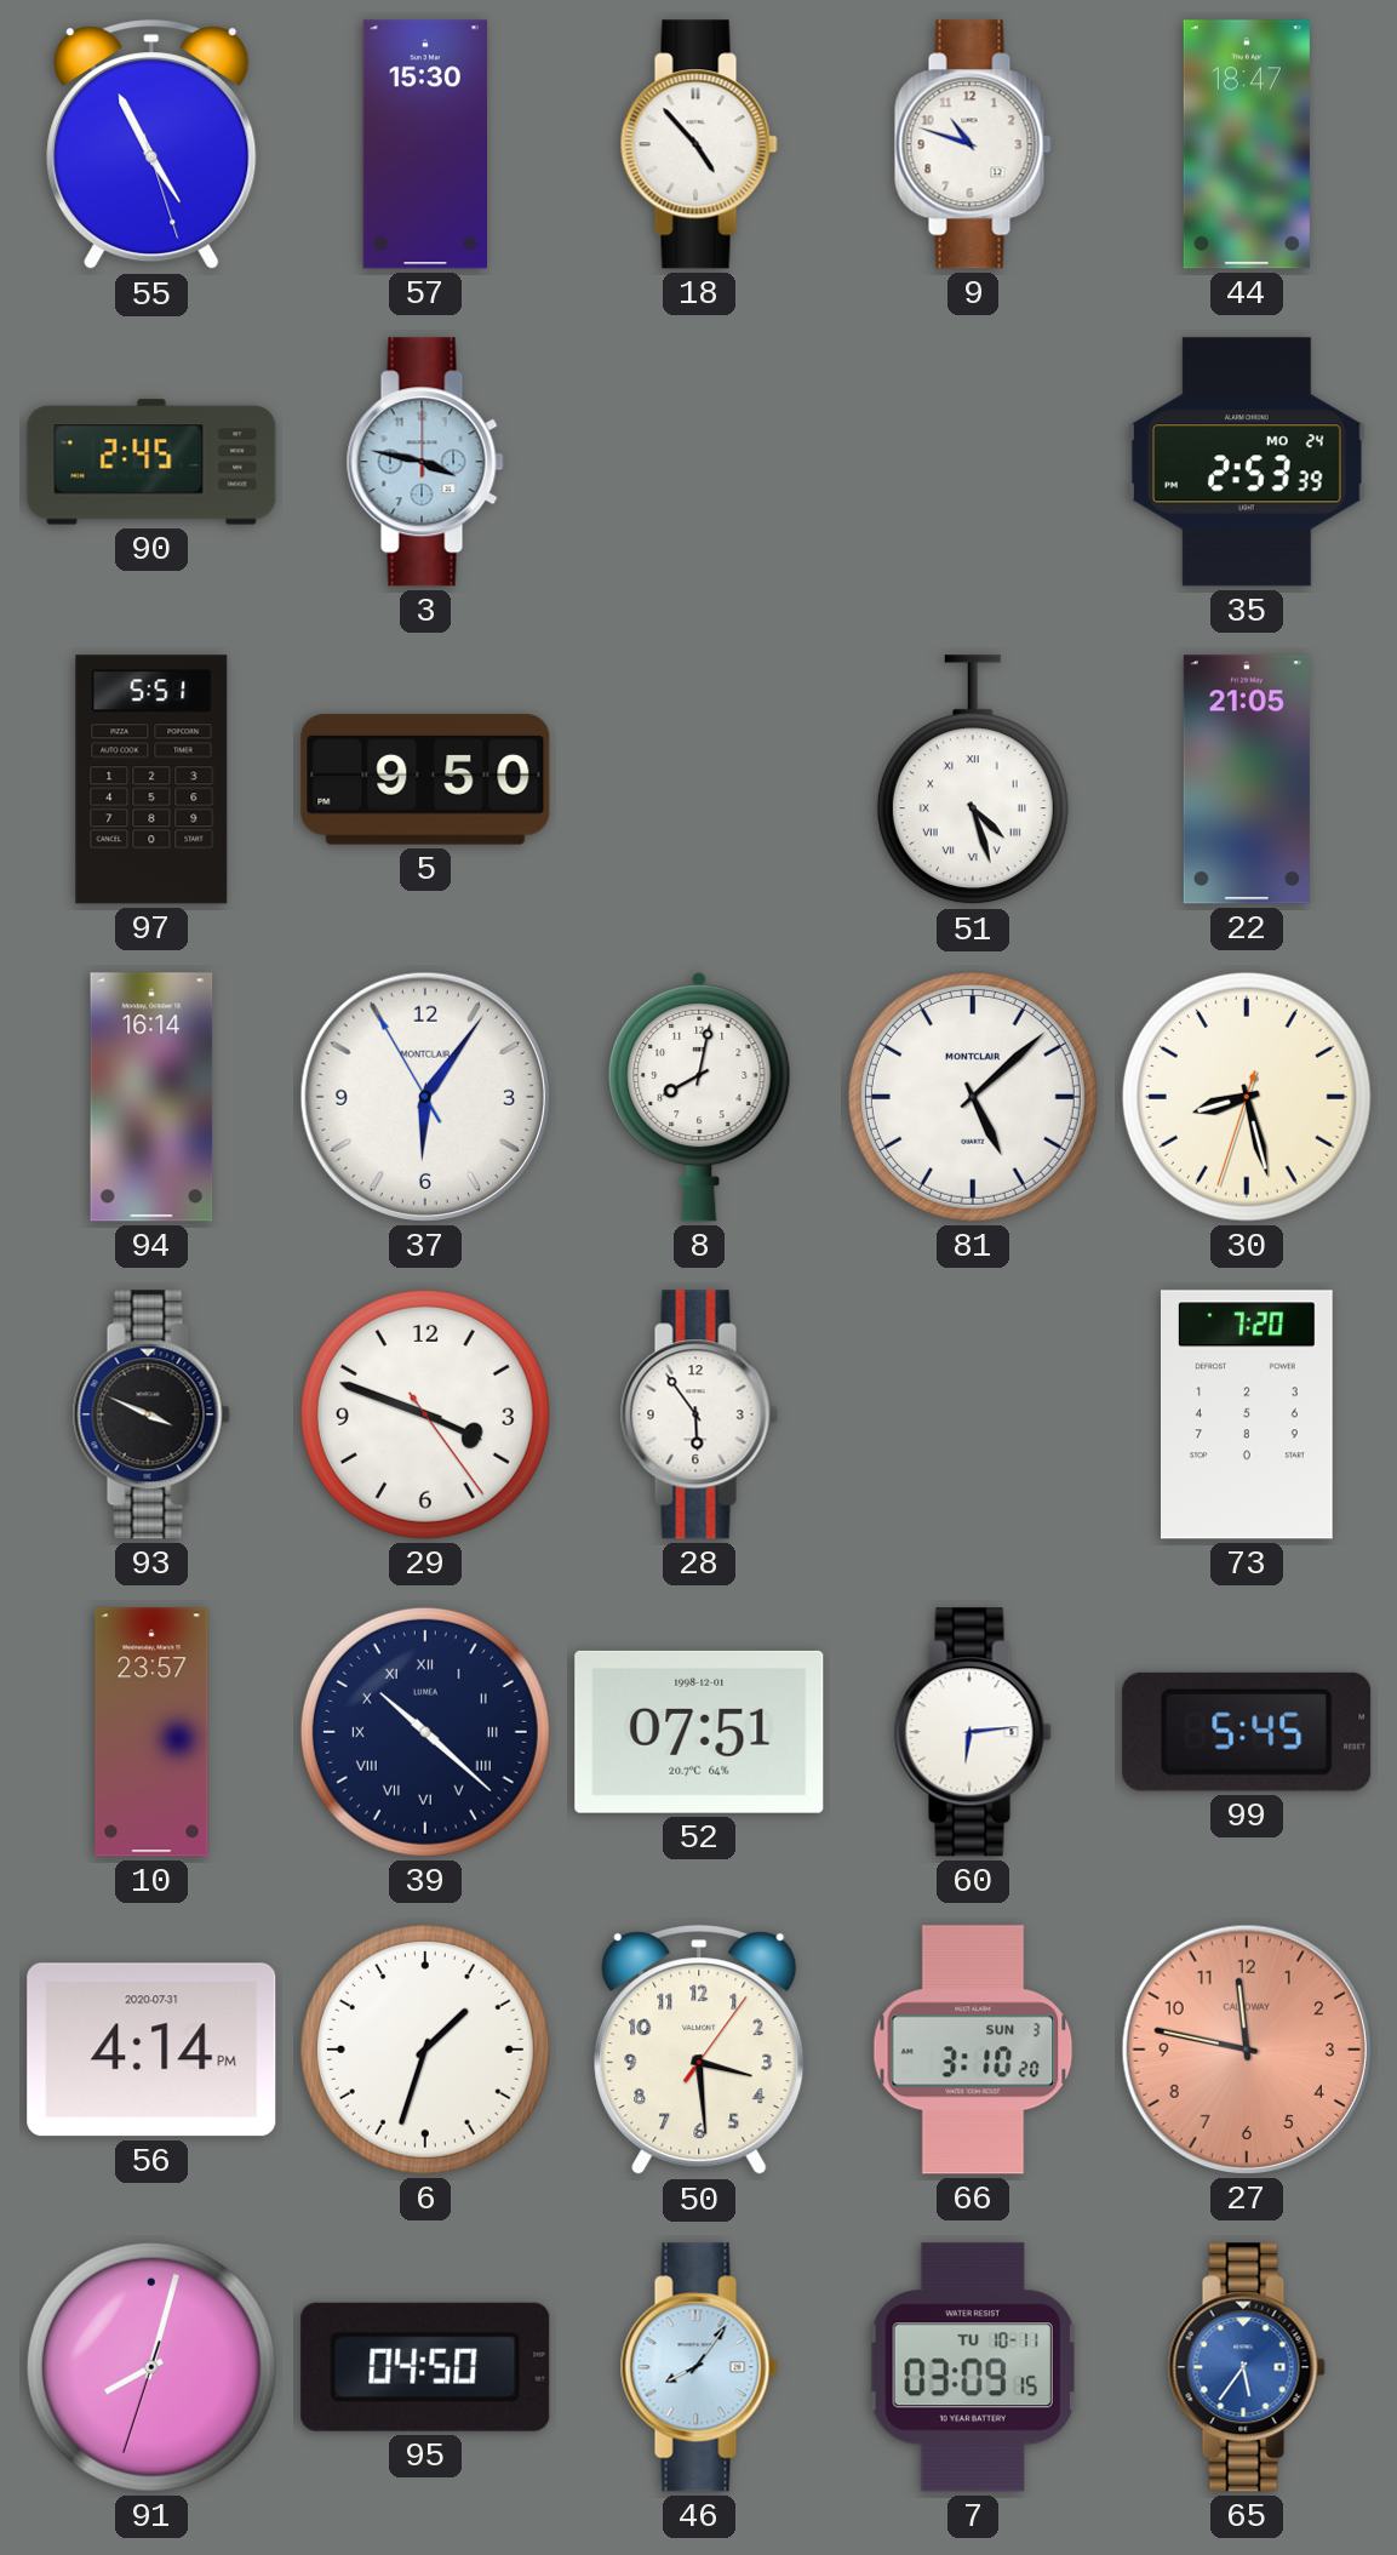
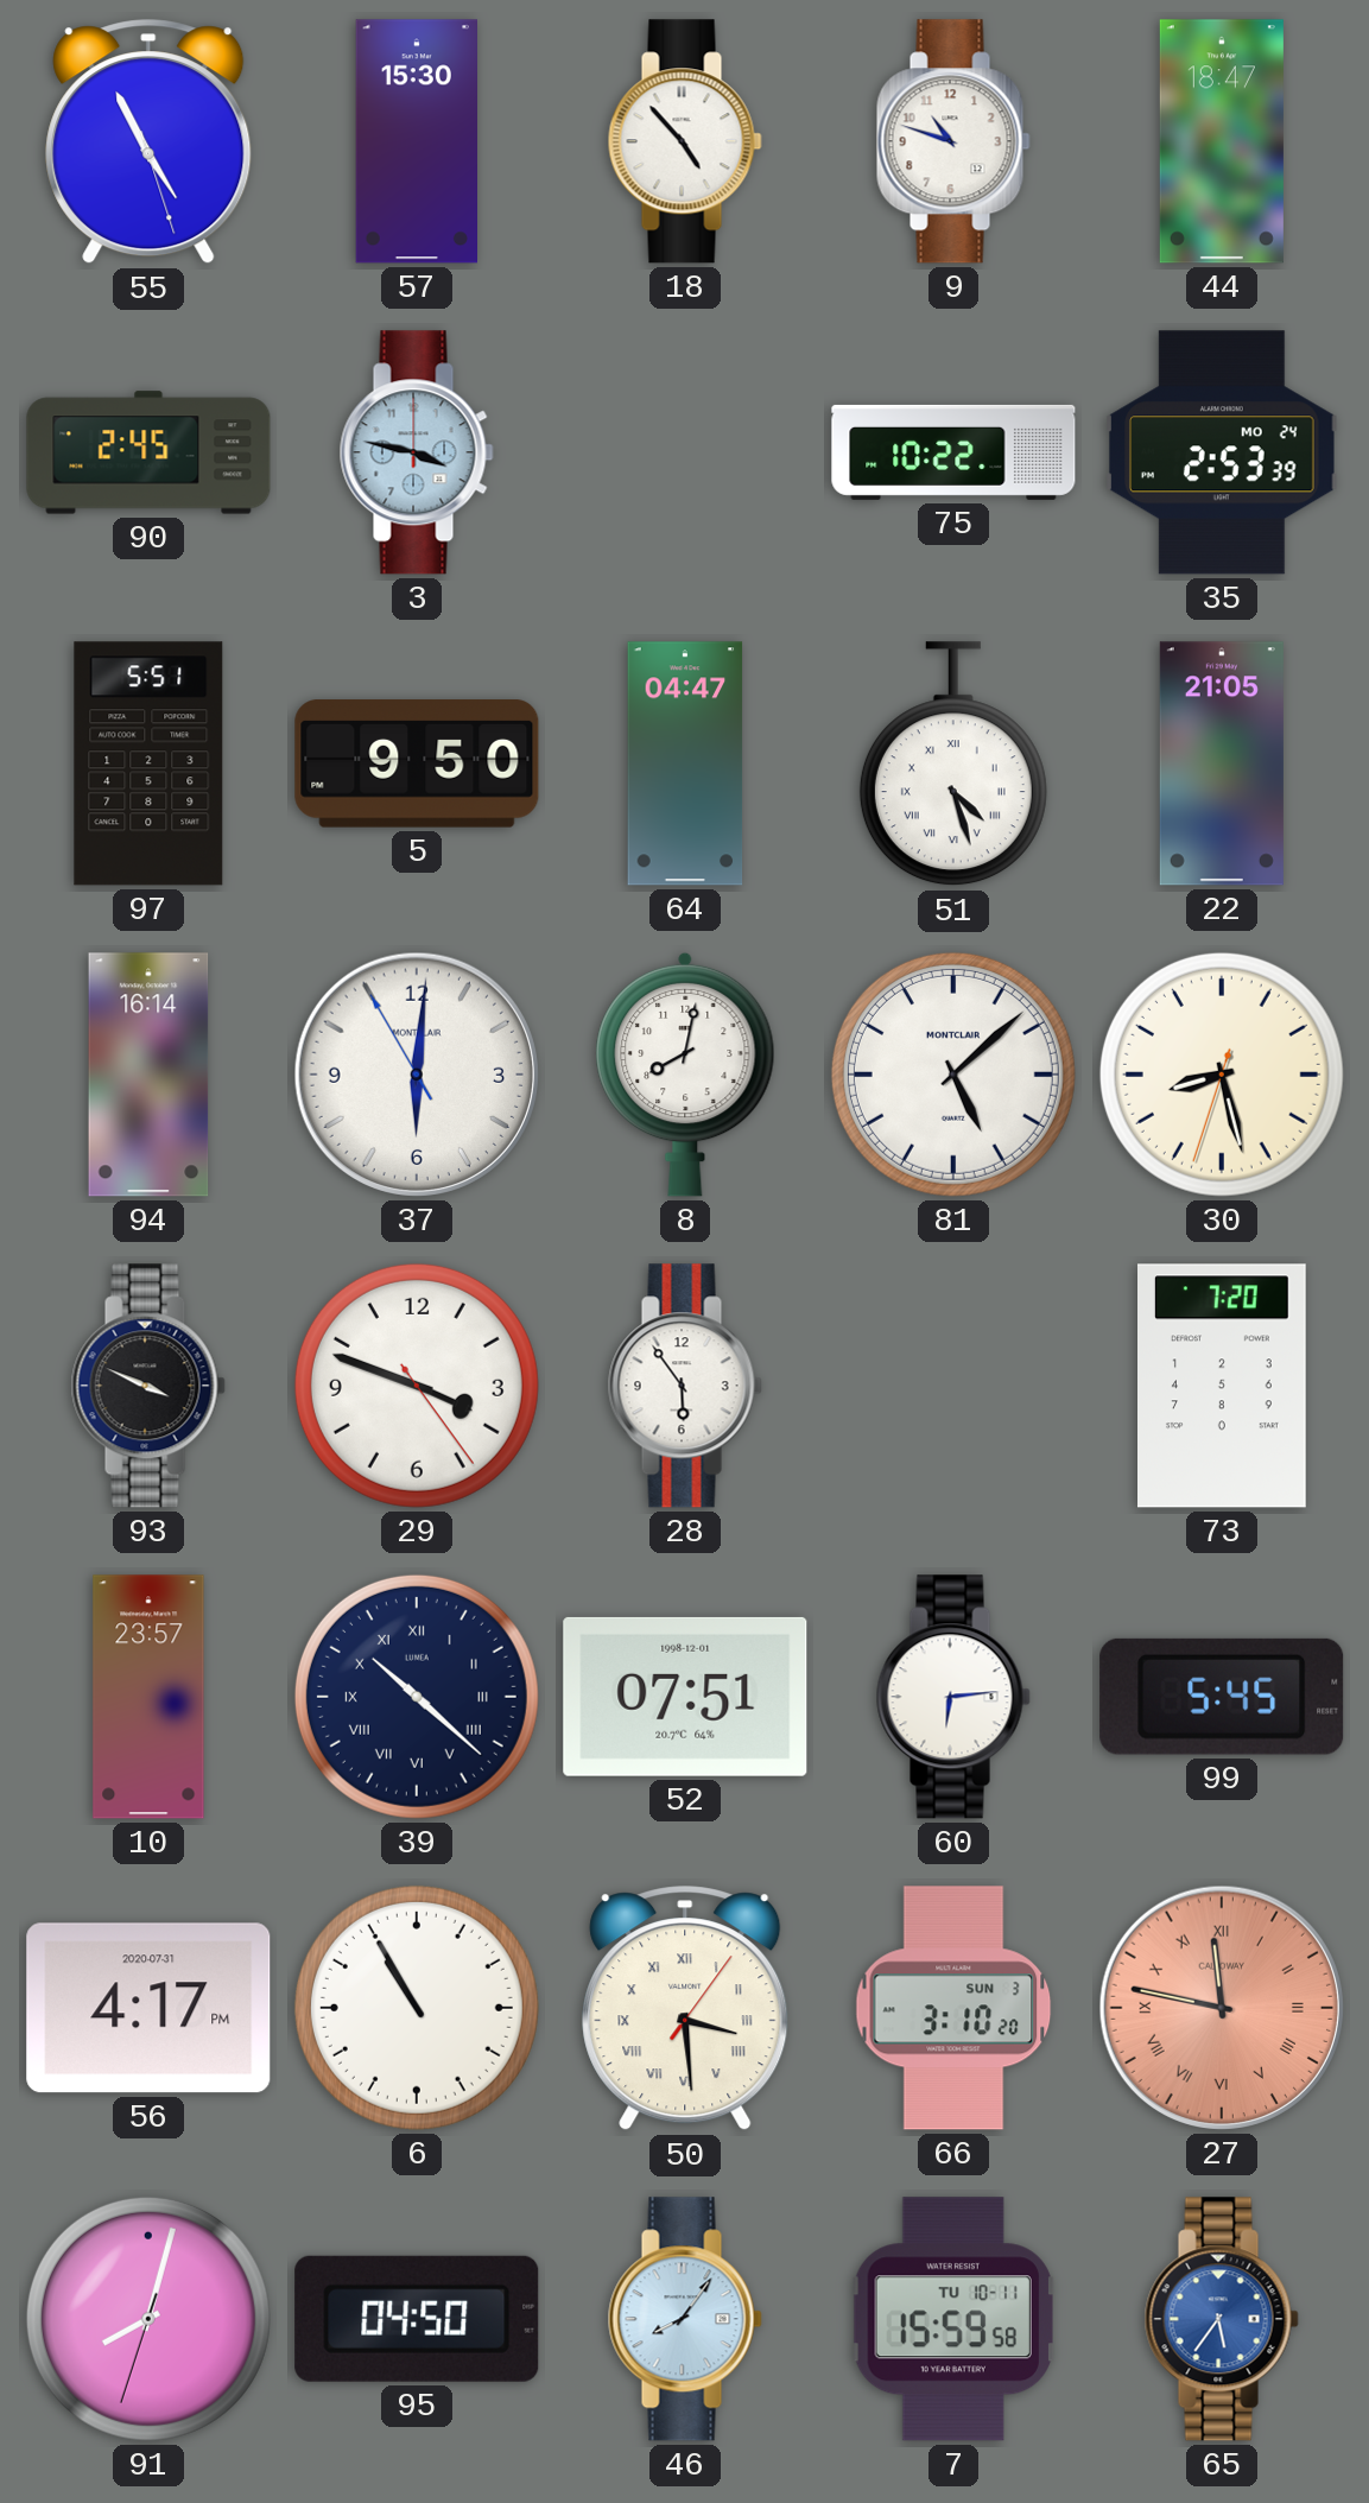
75: none -> 10:22
64: none -> 04:47
37: 6:05 -> 6:00
56: 4:14 -> 4:17
6: 1:33 -> 10:55
50 numerals: Arabic -> Roman
27 numerals: Arabic -> Roman
7: 03:09 -> 15:59
